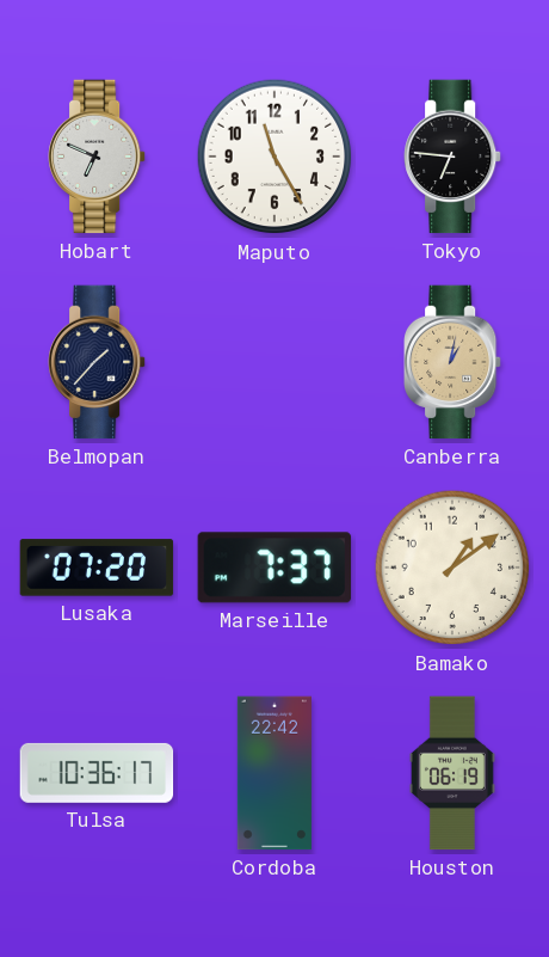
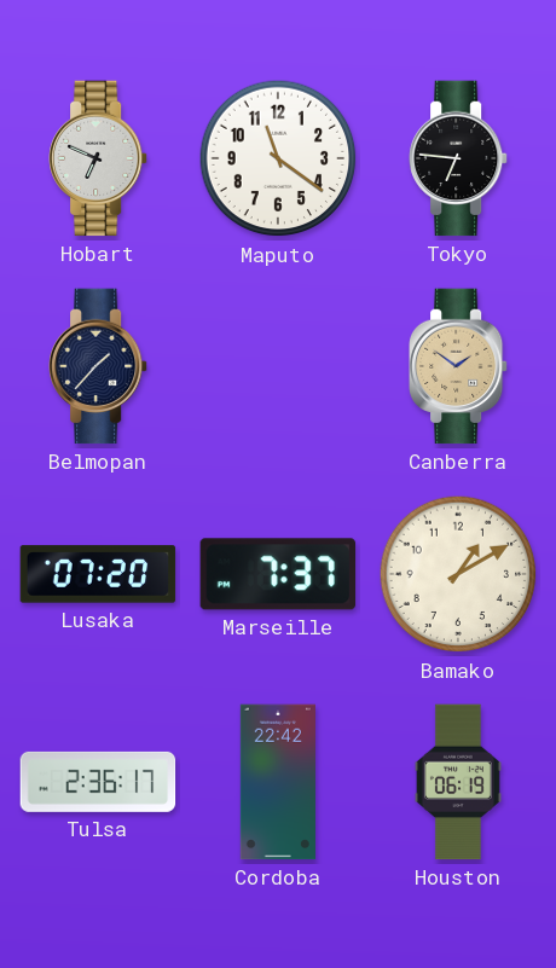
Maputo: 11:25 -> 11:21
Canberra: 1:02 -> 1:51
Bamako: 1:09 -> 1:10
Tulsa: 10:36 -> 2:36
